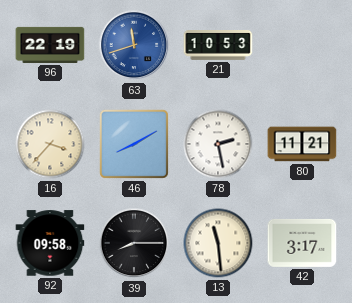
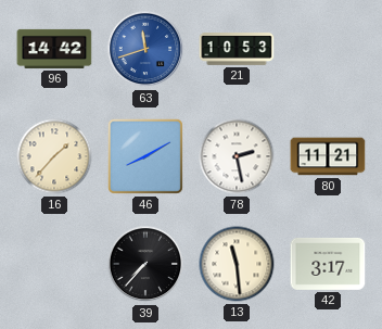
96: 22:19 -> 14:42
16: 3:37 -> 1:37
92: 09:58 -> none
39: 8:15 -> 7:37
